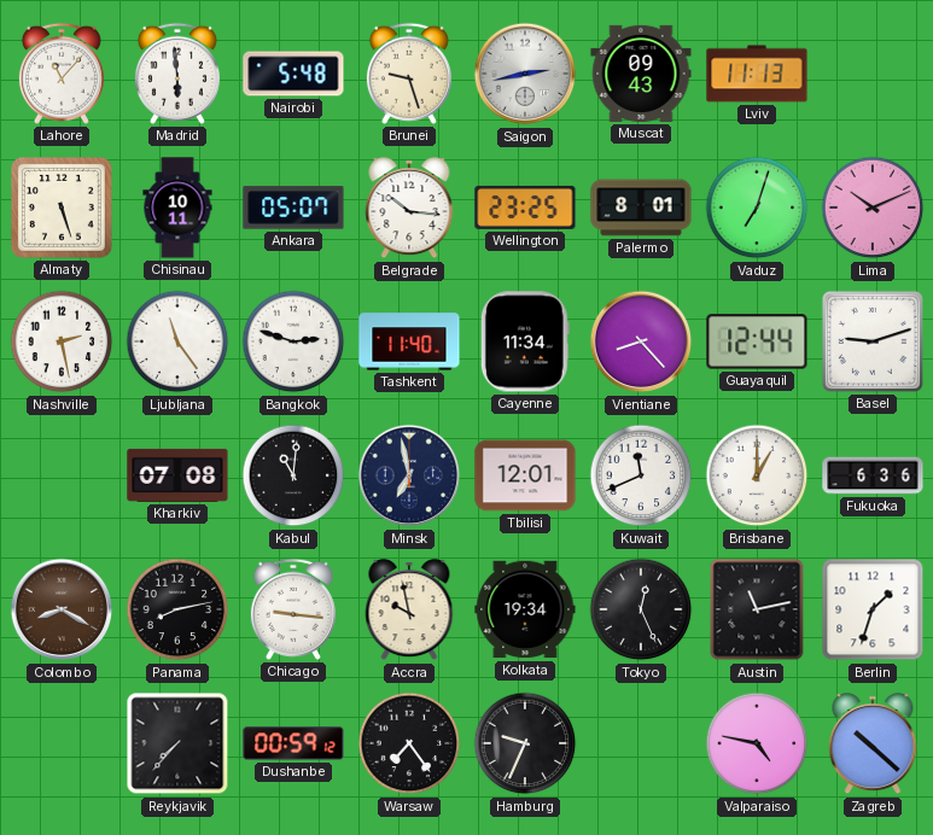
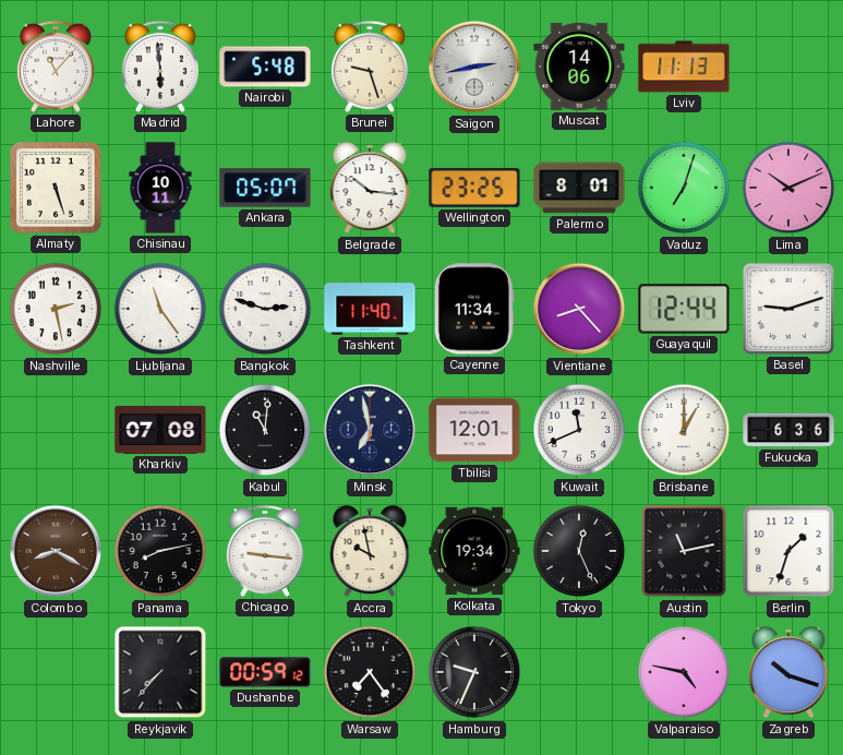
Muscat: 09:43 -> 14:06
Zagreb: 10:22 -> 10:18
